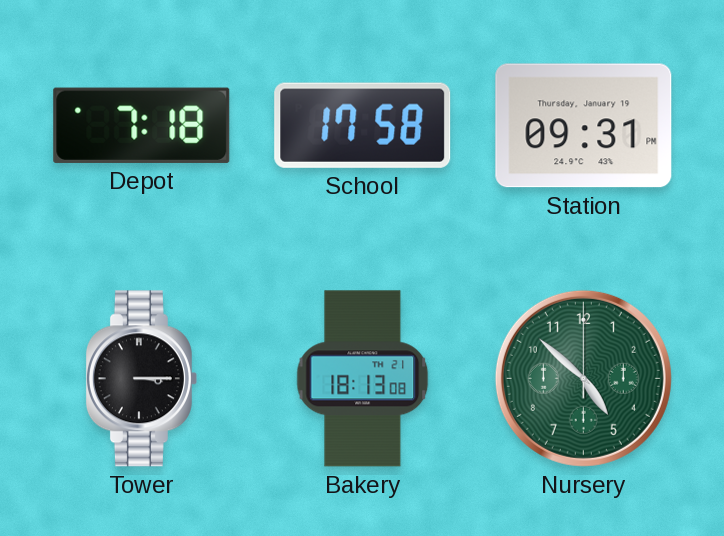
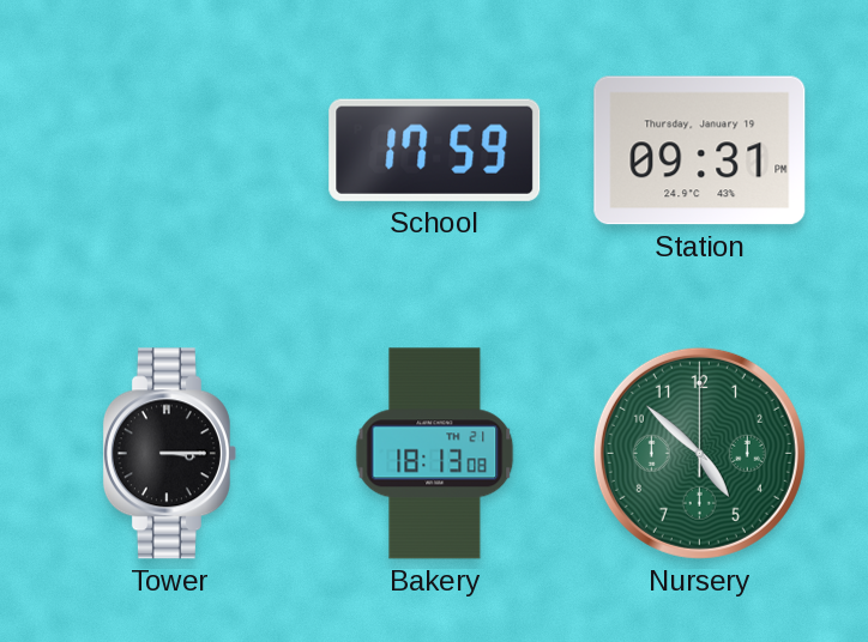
Depot: 7:18 -> none
School: 17:58 -> 17:59
